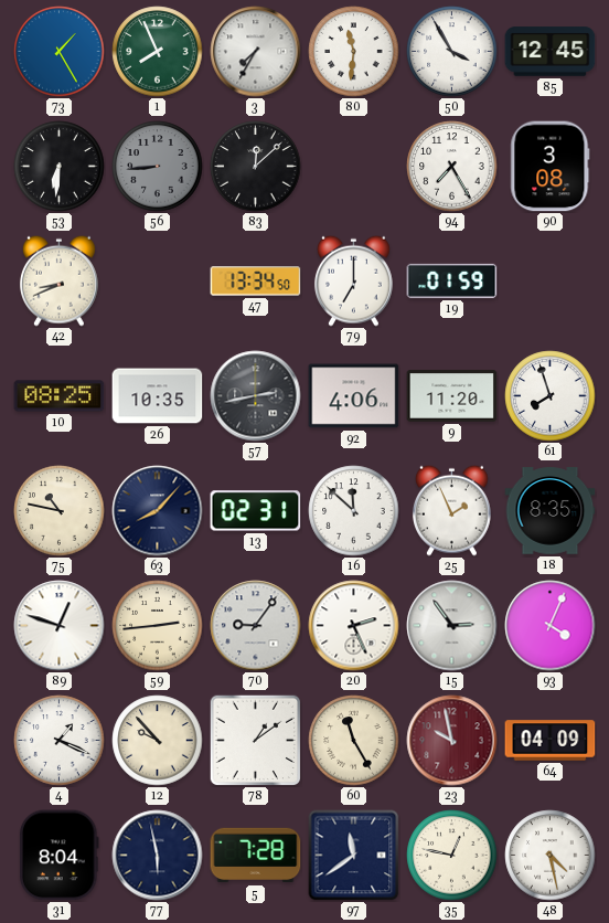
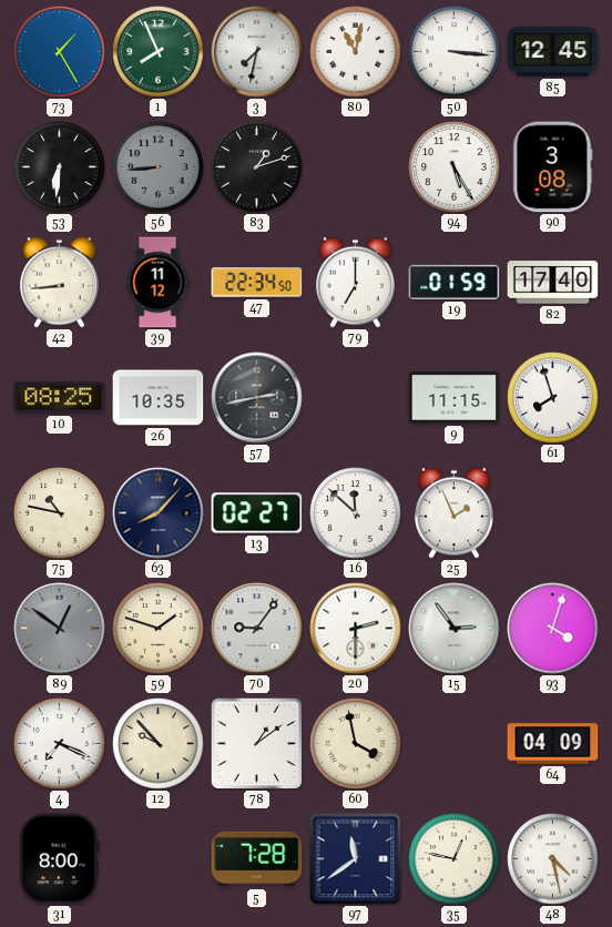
3: 7:35 -> 7:32
80: 11:31 -> 11:02
50: 3:55 -> 3:16
83: 12:08 -> 1:12
94: 7:25 -> 5:25
42: 8:41 -> 8:44
39: none -> 11:12
47: 13:34 -> 22:34
82: none -> 17:40
92: 4:06 -> none
9: 11:20 -> 11:15
13: 02:31 -> 02:27
18: 8:35 -> none
89: 12:48 -> 12:51
89 dial: white -> grey
59: 2:44 -> 1:48
20: 2:26 -> 2:30
93: 4:04 -> 4:03
4: 1:19 -> 7:19
60: 11:25 -> 3:58
23: 9:58 -> none
31: 8:04 -> 8:00
77: 5:58 -> none
